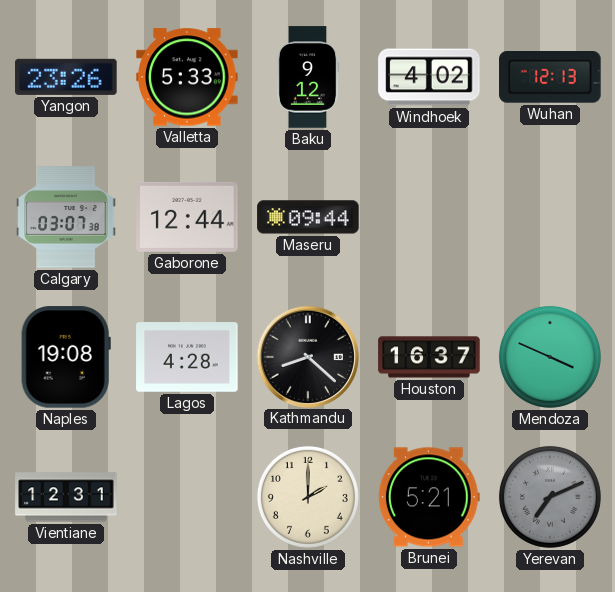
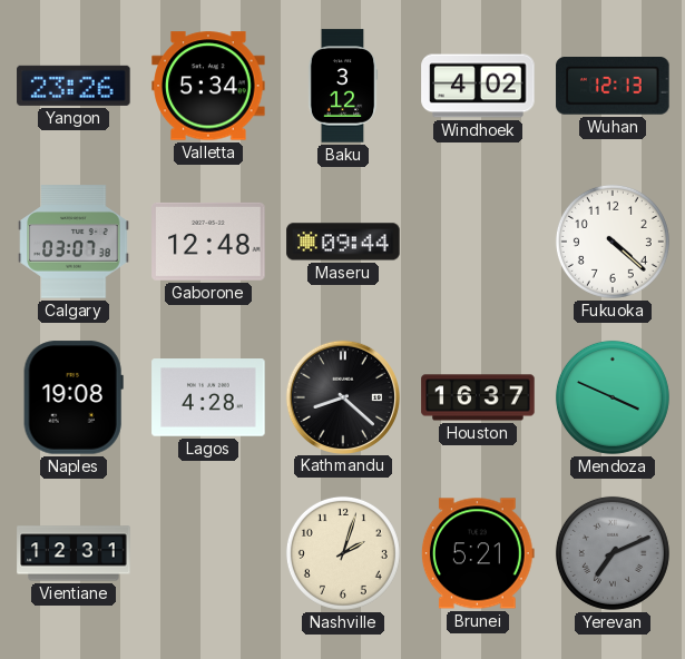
Valletta: 5:33 -> 5:34
Baku: 9:12 -> 3:12
Gaborone: 12:44 -> 12:48
Fukuoka: none -> 4:22
Nashville: 2:00 -> 2:03
